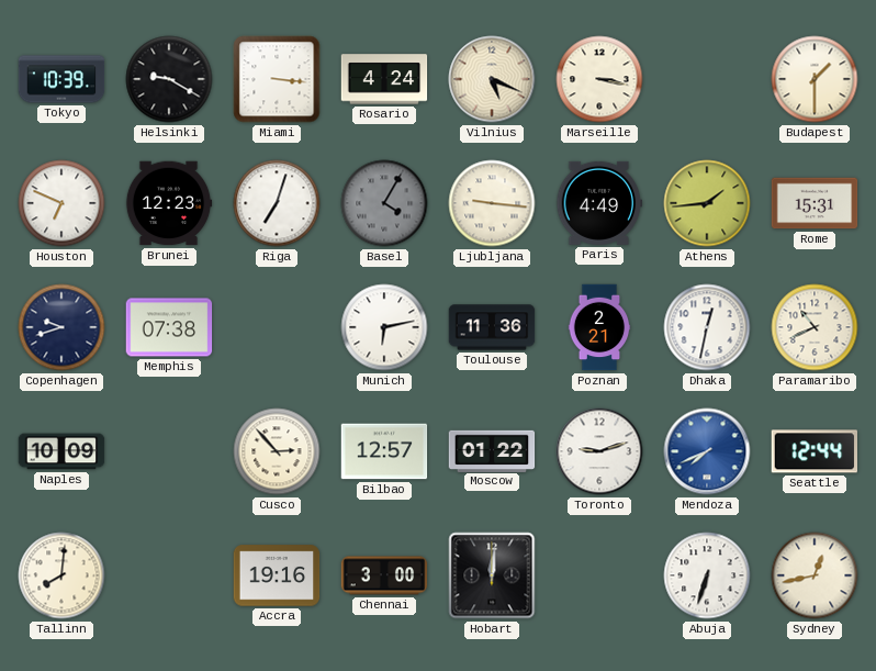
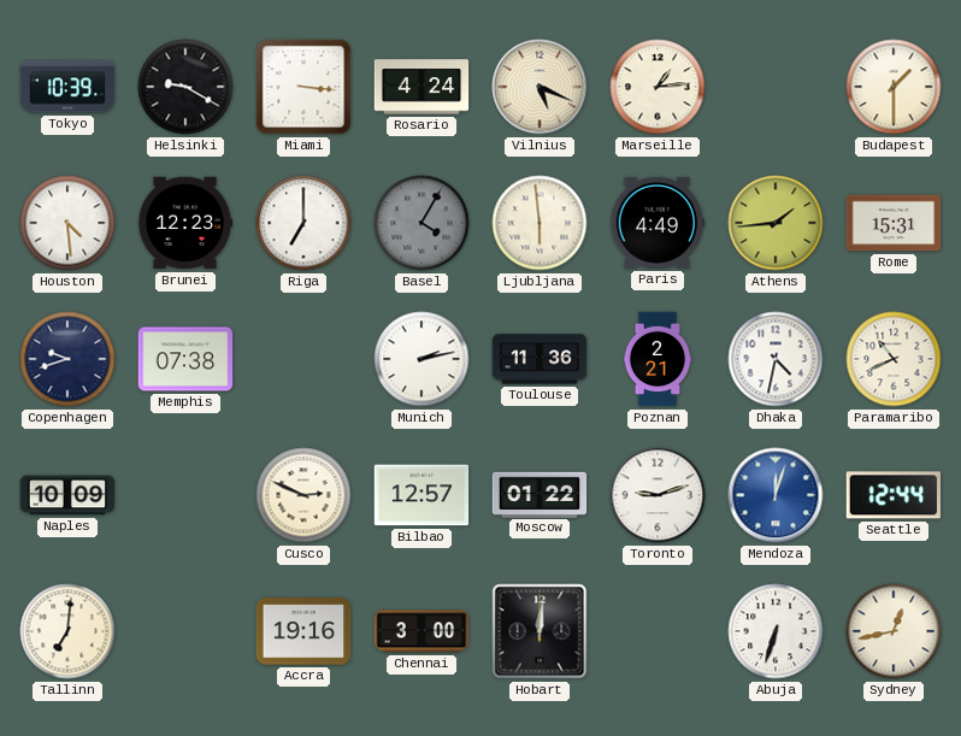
Marseille: 3:17 -> 1:14
Houston: 6:49 -> 4:29
Riga: 7:03 -> 7:00
Ljubljana: 9:16 -> 5:59
Munich: 6:13 -> 2:13
Dhaka: 12:32 -> 4:32
Cusco: 2:53 -> 2:49
Mendoza: 7:41 -> 12:03
Tallinn: 8:01 -> 7:01
